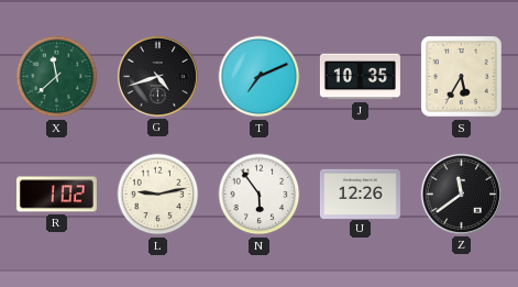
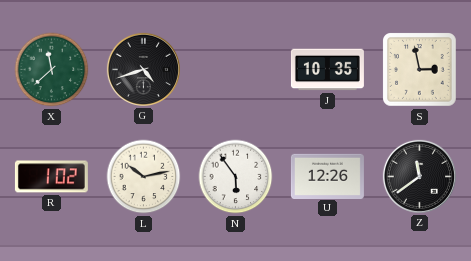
T: 7:11 -> none
S: 5:35 -> 2:58
L: 9:13 -> 10:13
